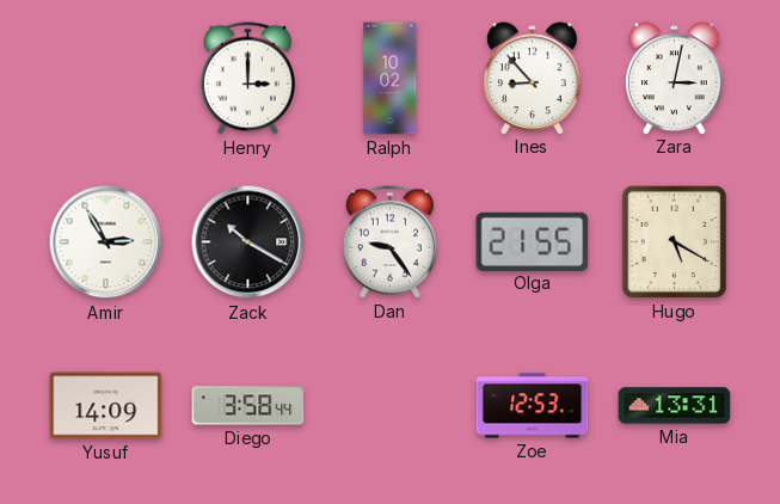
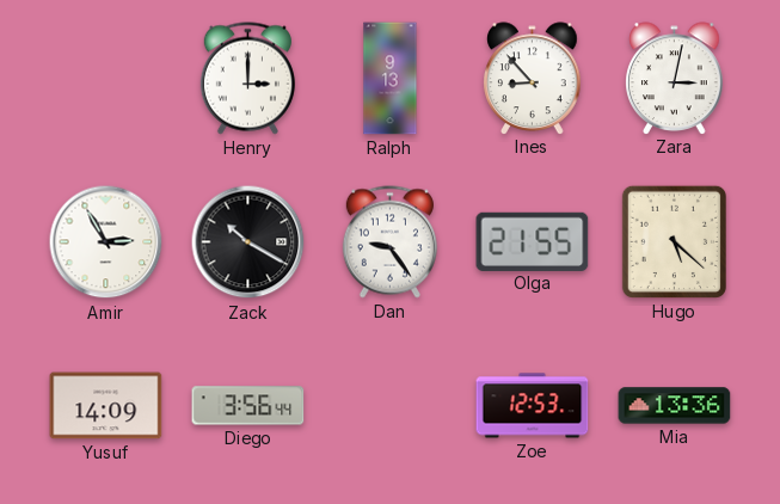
Ralph: 10:02 -> 9:13
Hugo: 5:20 -> 5:22
Diego: 3:58 -> 3:56
Mia: 13:31 -> 13:36
